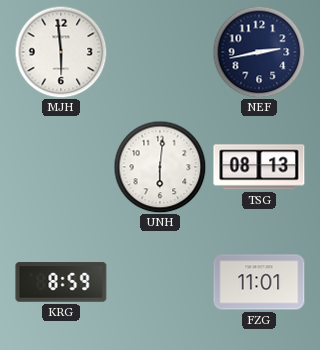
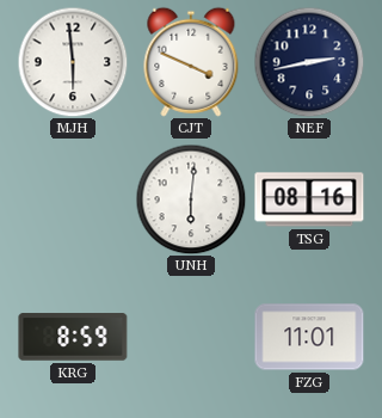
CJT: none -> 3:49
TSG: 08:13 -> 08:16
